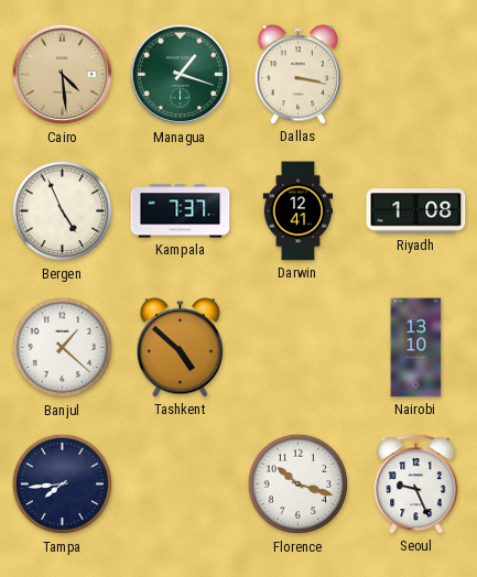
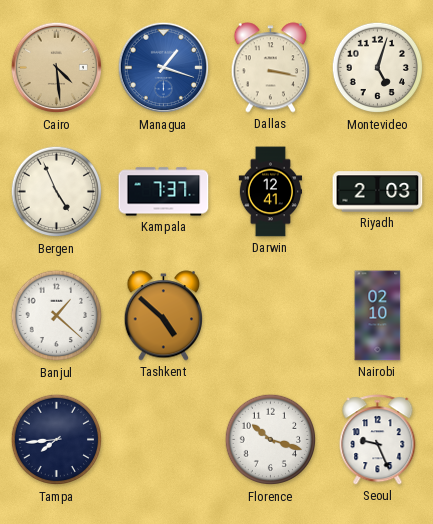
Managua dial: green -> blue
Montevideo: none -> 5:03
Riyadh: 1:08 -> 2:03
Nairobi: 13:10 -> 02:10
